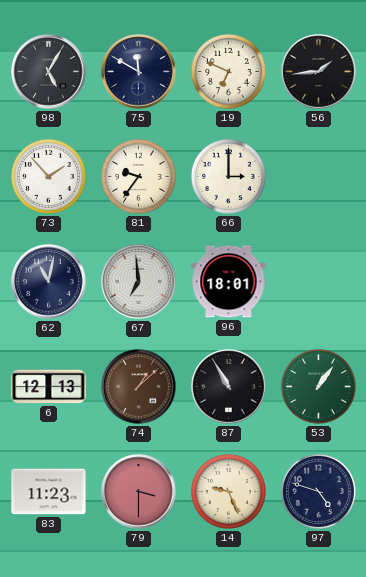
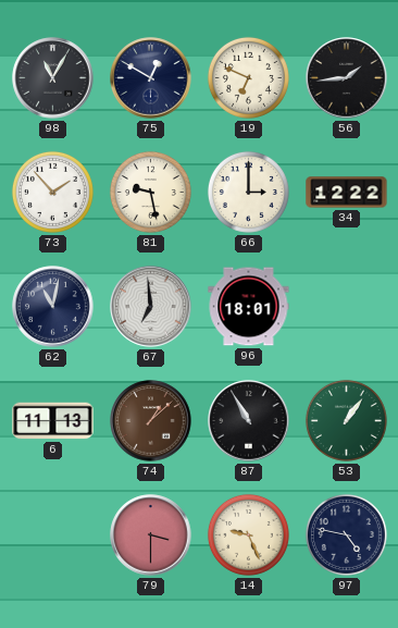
98: 5:05 -> 11:05
75: 11:50 -> 12:50
81: 9:36 -> 9:28
34: none -> 12:22
6: 12:13 -> 11:13
83: 11:23 -> none
97: 4:48 -> 4:47
